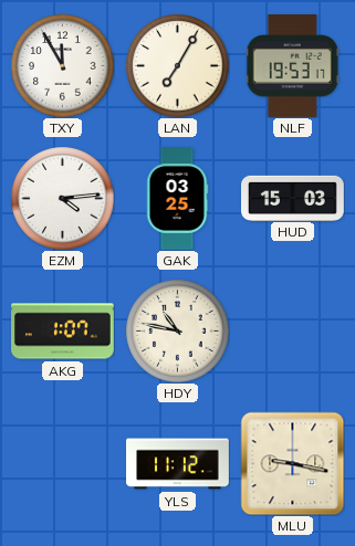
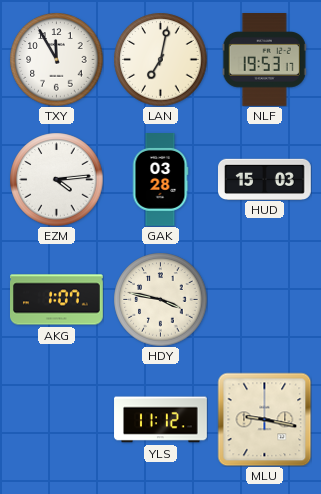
LAN: 7:05 -> 7:02
GAK: 03:25 -> 03:28
HDY: 10:47 -> 3:47
